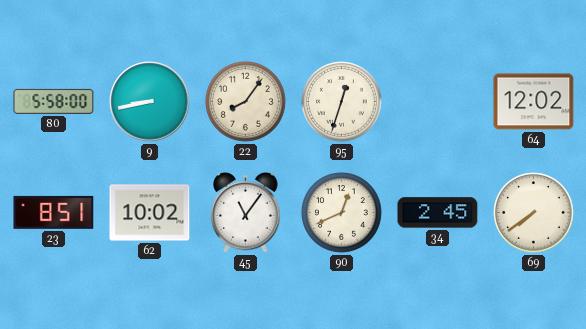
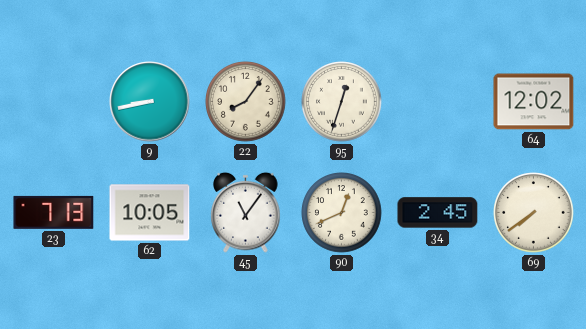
80: 5:58 -> none
23: 8:51 -> 7:13
62: 10:02 -> 10:05
